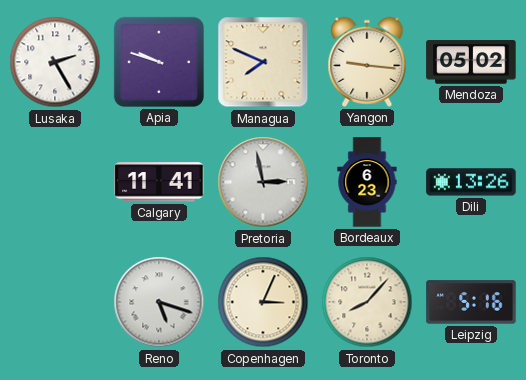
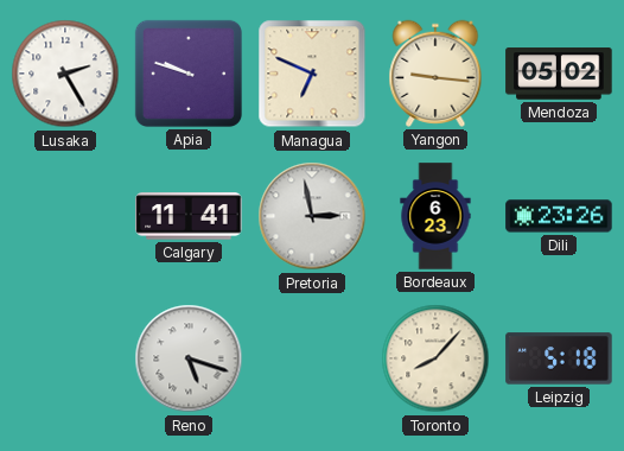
Managua: 7:49 -> 6:49
Dili: 13:26 -> 23:26
Copenhagen: 3:04 -> none
Leipzig: 5:16 -> 5:18
